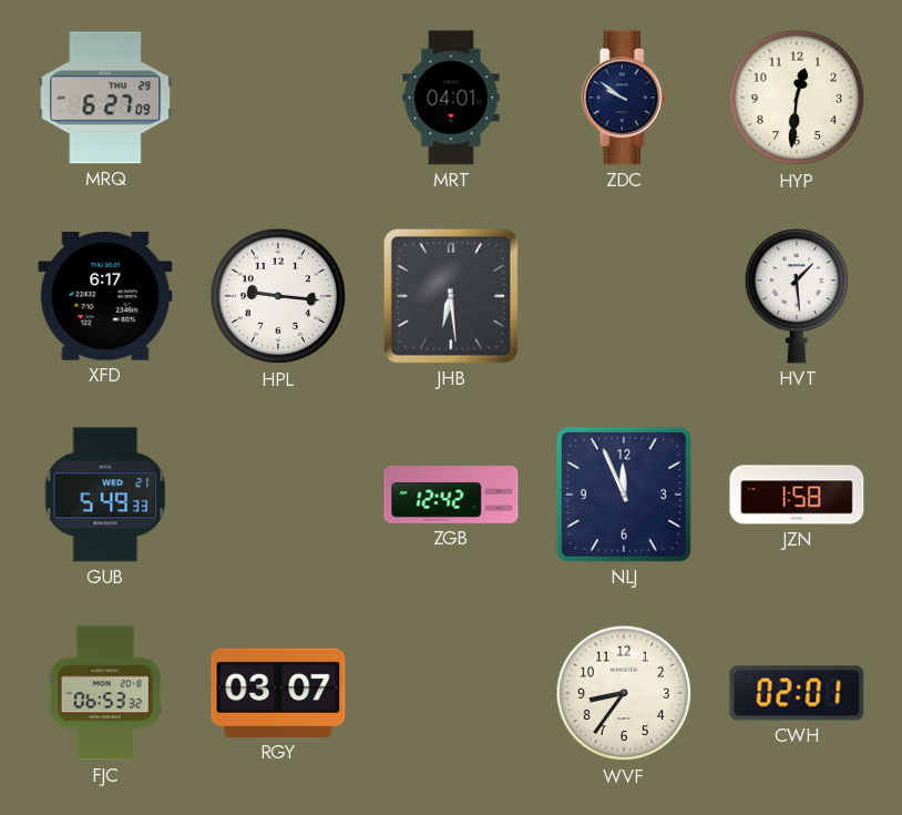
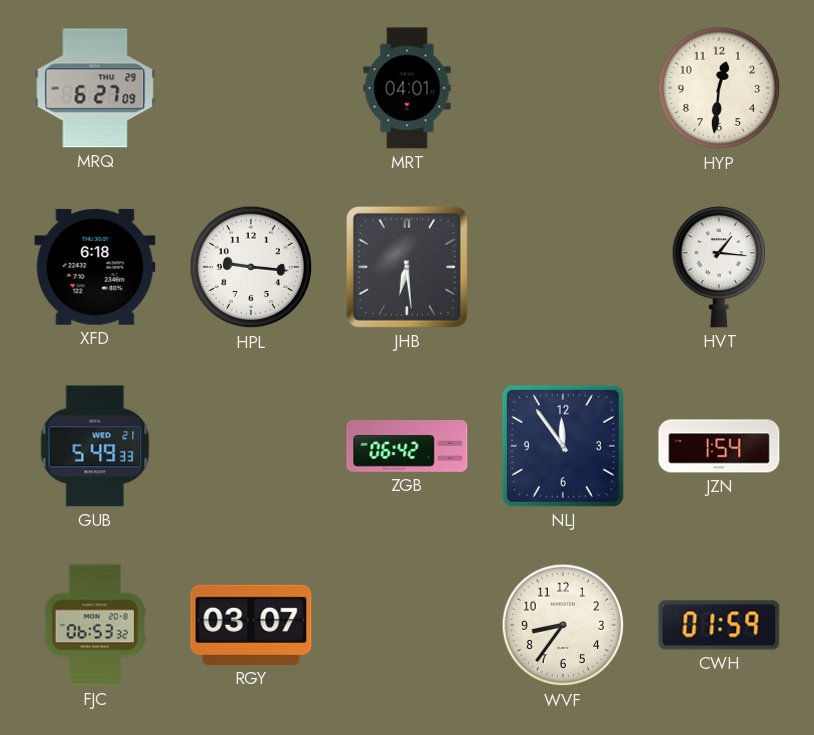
ZDC: 9:51 -> none
XFD: 6:17 -> 6:18
HVT: 1:29 -> 1:16
ZGB: 12:42 -> 06:42
NLJ: 11:56 -> 11:54
JZN: 1:58 -> 1:54
CWH: 02:01 -> 01:59
